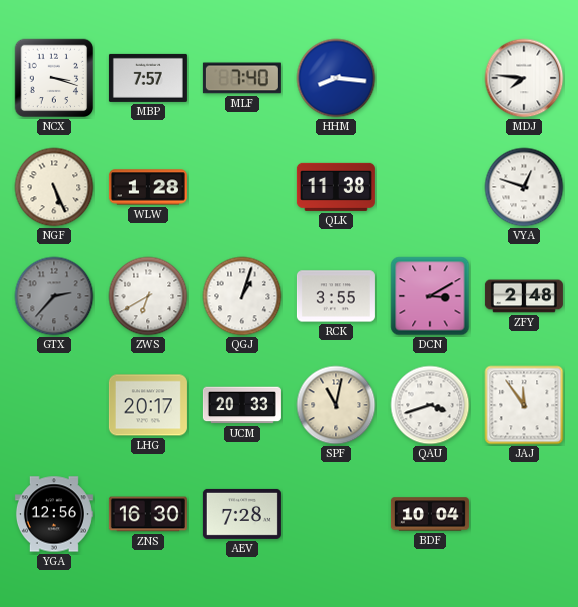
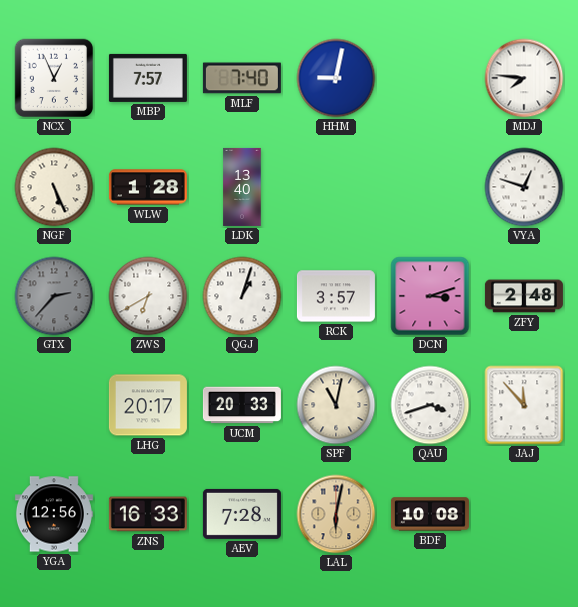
NCX: 3:18 -> 12:56
HHM: 8:16 -> 9:02
LDK: none -> 13:40
QLK: 11:38 -> none
RCK: 3:55 -> 3:57
DCN: 3:10 -> 3:12
JAJ: 11:54 -> 11:53
ZNS: 16:30 -> 16:33
LAL: none -> 6:02
BDF: 10:04 -> 10:08
